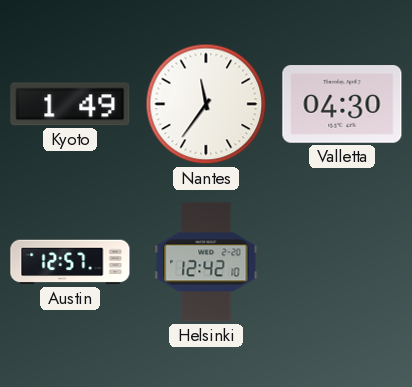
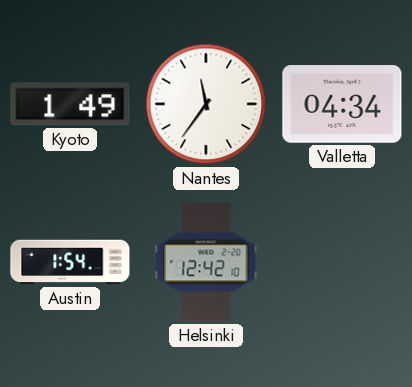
Valletta: 04:30 -> 04:34
Austin: 12:57 -> 1:54
